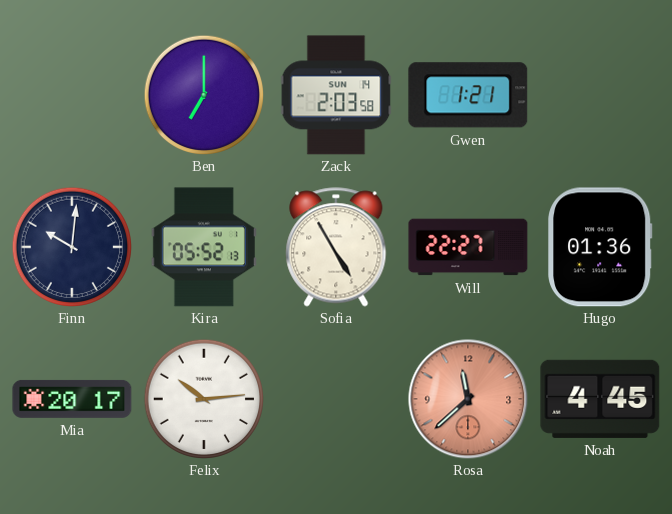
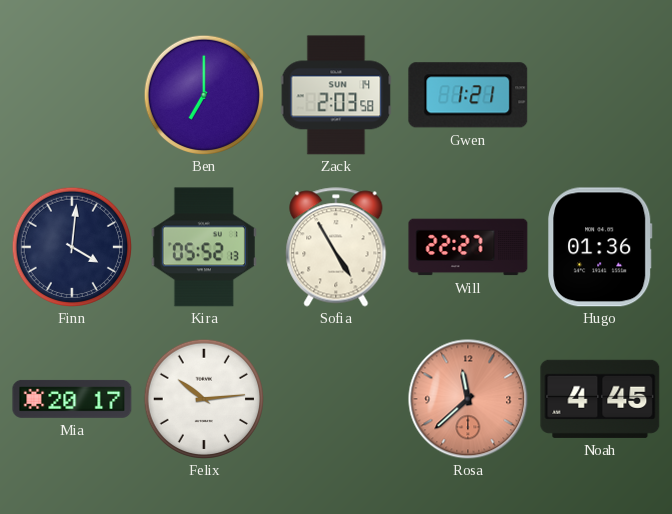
Finn: 10:01 -> 4:01
